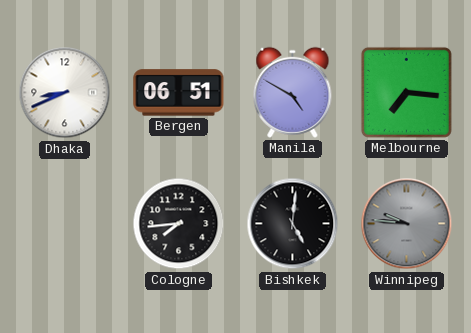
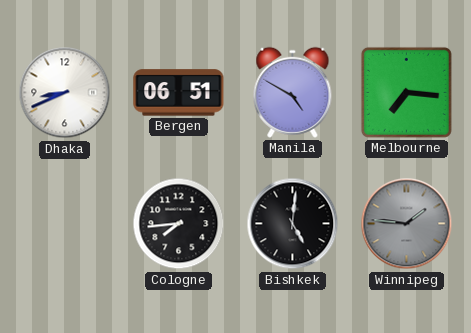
Winnipeg: 9:46 -> 1:46
